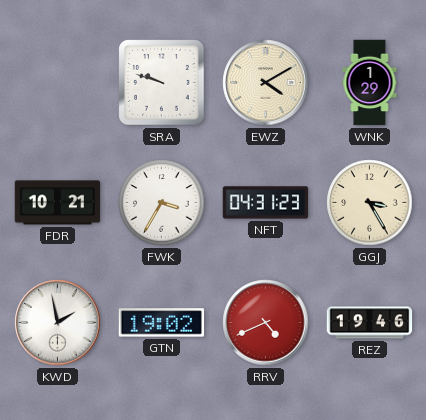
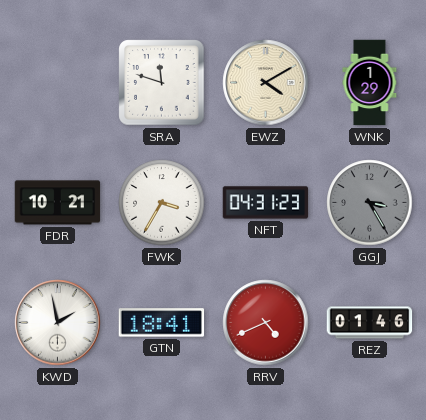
SRA: 9:48 -> 11:48
GGJ dial: cream -> grey
GTN: 19:02 -> 18:41
REZ: 19:46 -> 01:46
